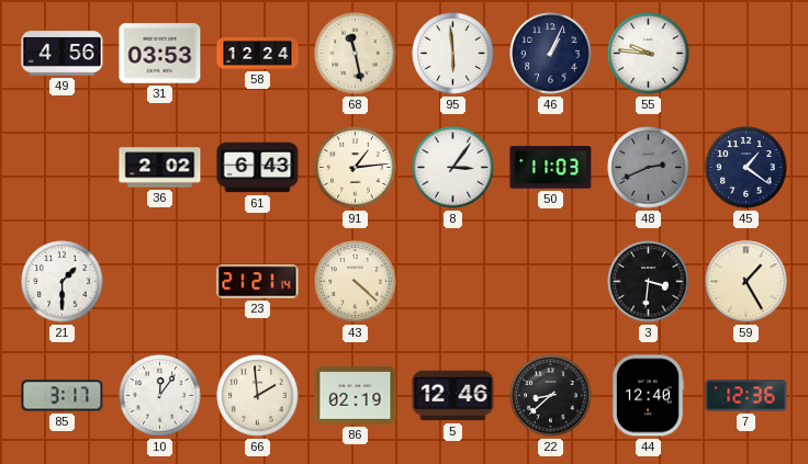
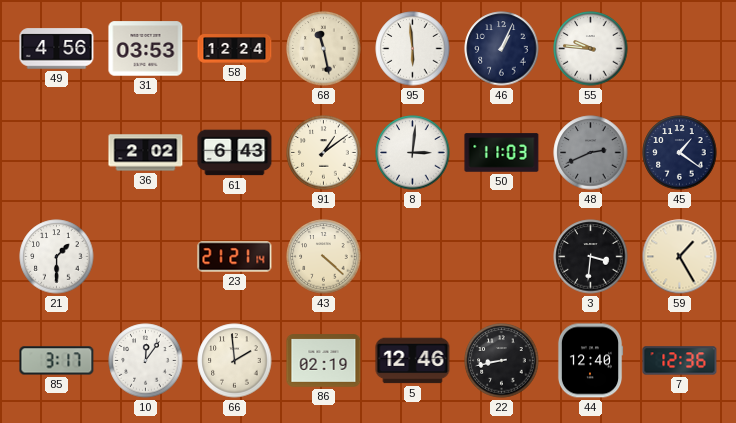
91: 1:14 -> 1:09
8: 3:06 -> 3:01
22: 8:38 -> 8:43
